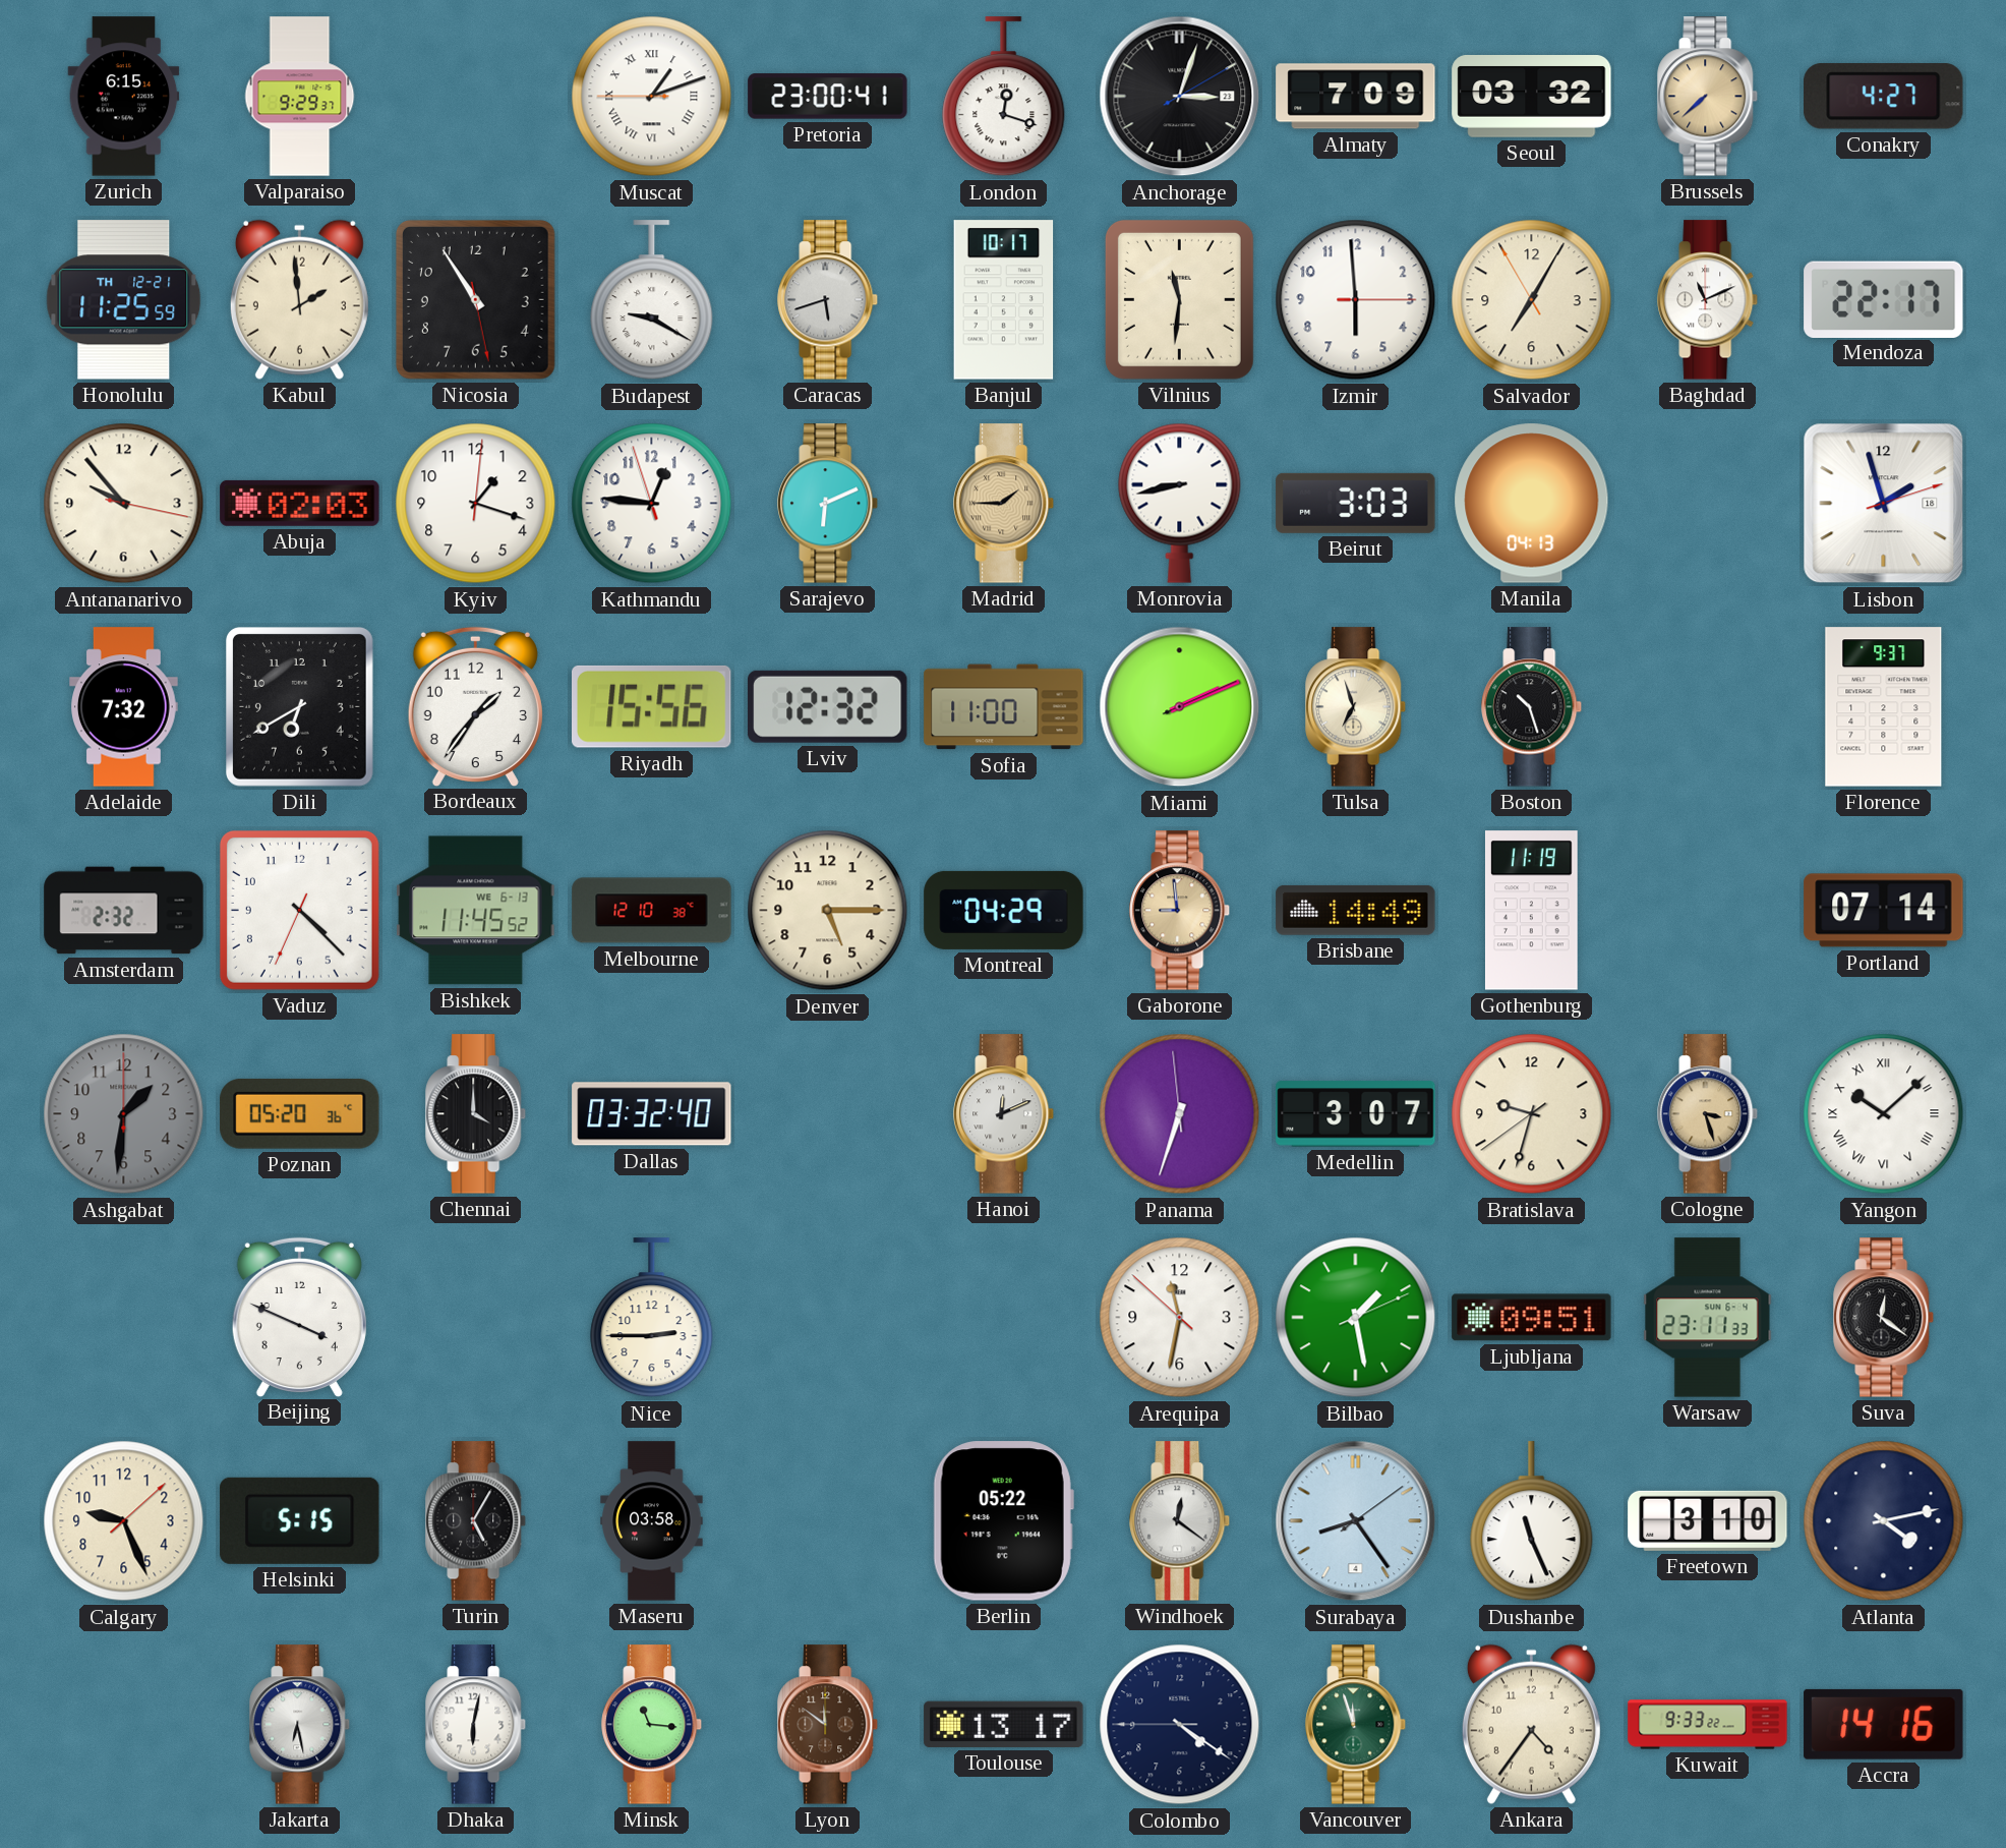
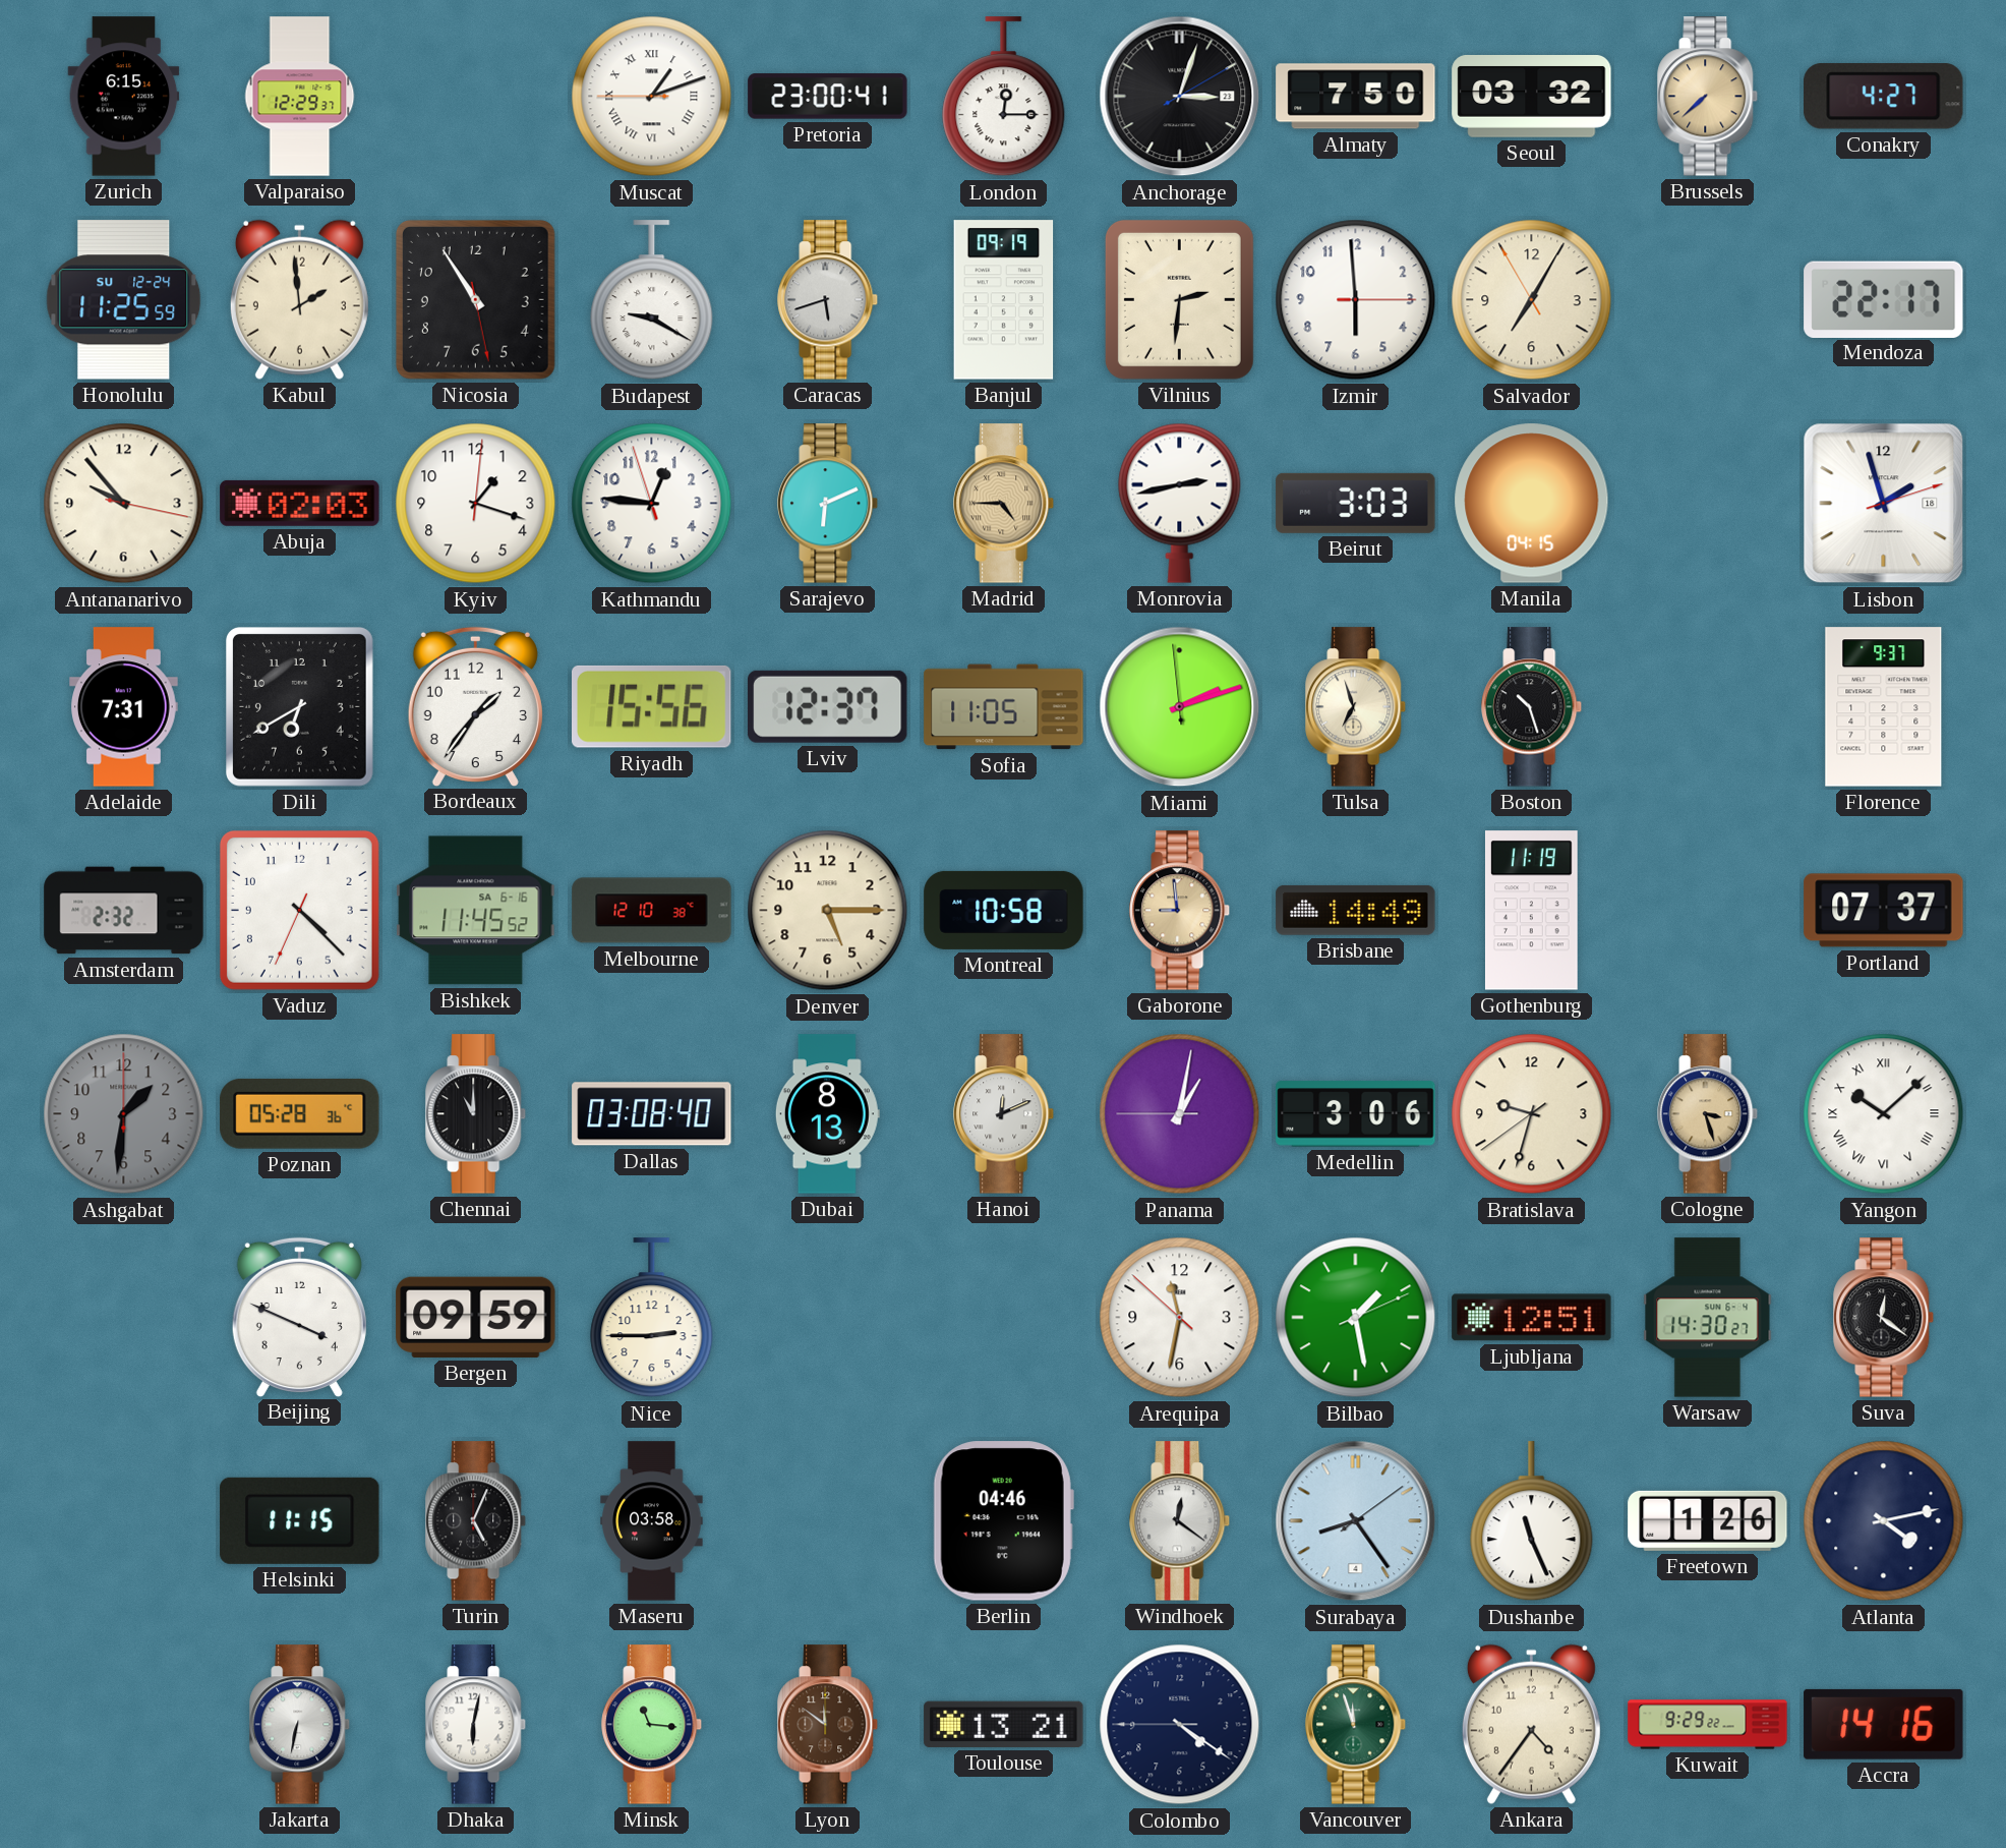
Valparaiso: 9:29 -> 12:29
London: 12:18 -> 12:15
Almaty: 7:09 -> 7:50
Honolulu date: TH 12-21 -> SU 12-24
Banjul: 10:17 -> 09:19
Vilnius: 11:31 -> 2:31
Baghdad: 11:11 -> none
Madrid: 1:45 -> 4:45
Monrovia: 8:43 -> 2:43
Manila: 04:13 -> 04:15
Adelaide: 7:32 -> 7:31
Lviv: 12:32 -> 12:37
Sofia: 11:00 -> 11:05
Miami: 2:11:11 -> 2:11:59
Bishkek date: WE 6-13 -> SA 6-16
Montreal: 04:29 -> 10:58
Portland: 07:14 -> 07:37
Poznan: 05:20 -> 05:28
Chennai: 4:00 -> 11:00
Dallas: 03:32 -> 03:08
Dubai: none -> 8:13
Panama: 6:32 -> 1:01
Medellin: 3:07 -> 3:06
Bergen: none -> 09:59
Ljubljana: 09:51 -> 12:51
Warsaw: 23:11 -> 14:30
Calgary: 9:26 -> none
Helsinki: 5:15 -> 11:15
Turin: 5:05 -> 5:04
Berlin: 05:22 -> 04:46
Freetown: 3:10 -> 1:26
Jakarta: 6:28 -> 6:32
Toulouse: 13:17 -> 13:21
Kuwait: 9:33 -> 9:29
